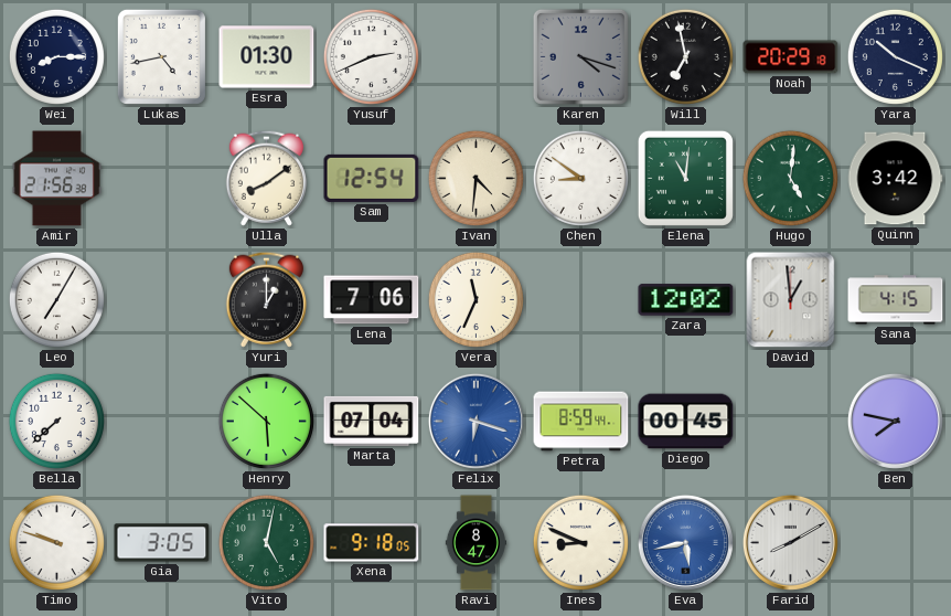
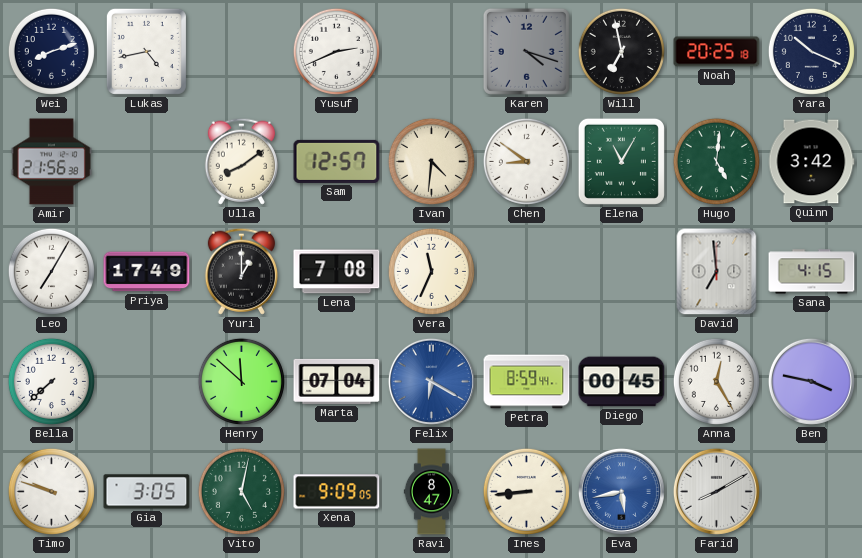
Wei: 8:15 -> 8:12
Esra: 01:30 -> none
Noah: 20:29 -> 20:25
Sam: 12:54 -> 12:57
Elena: 11:01 -> 11:05
Priya: none -> 17:49
Lena: 7:06 -> 7:08
Zara: 12:02 -> none
David: 12:59 -> 6:59
Henry: 5:52 -> 11:52
Felix: 6:18 -> 6:20
Anna: none -> 12:25
Ben: 7:47 -> 3:47
Xena: 9:18 -> 9:09
Ines: 8:49 -> 8:44
